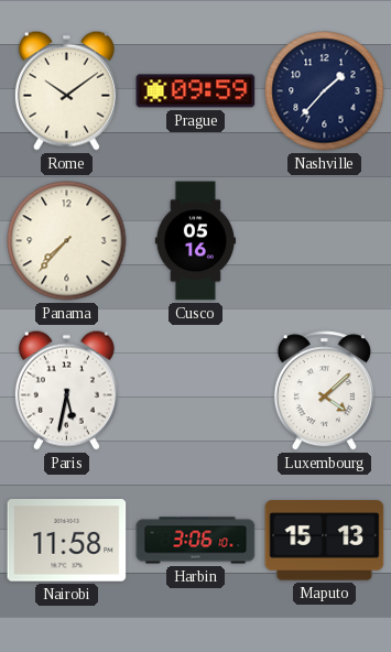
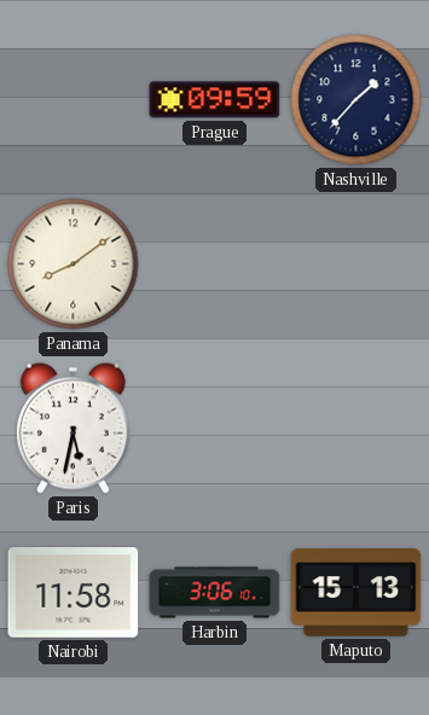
Rome: 10:09 -> none
Panama: 7:37 -> 8:09
Cusco: 05:16 -> none
Luxembourg: 4:08 -> none
